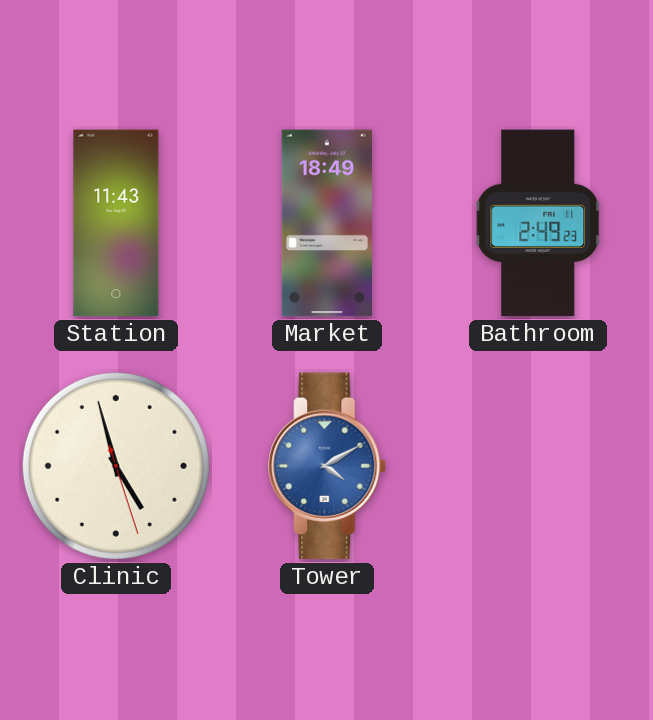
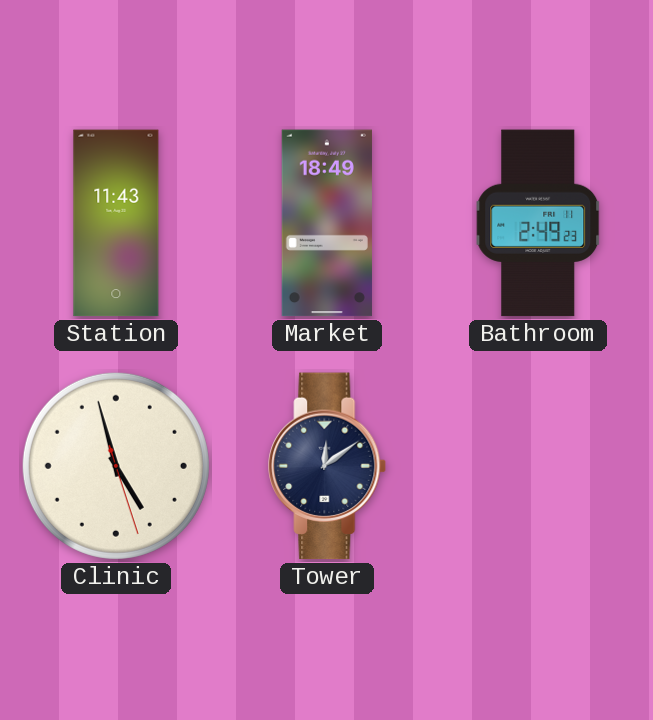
Tower: 4:10 -> 12:09
Tower dial: blue -> navy
